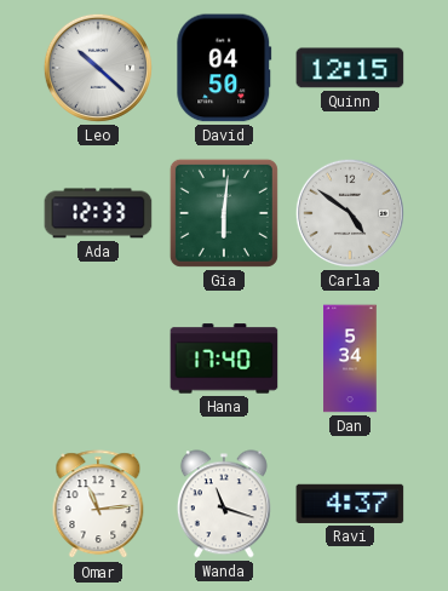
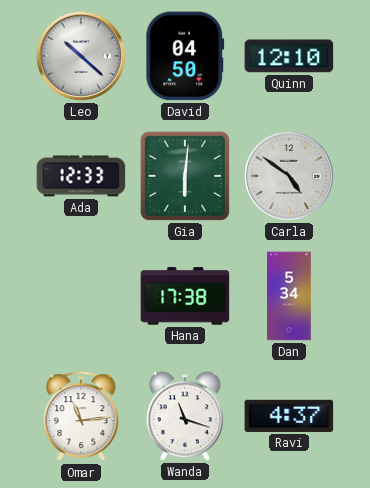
Quinn: 12:15 -> 12:10
Hana: 17:40 -> 17:38
